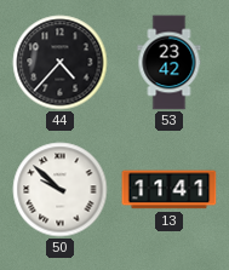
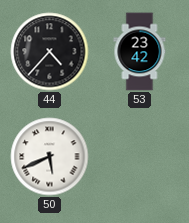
50: 9:52 -> 5:41
13: 11:41 -> none
